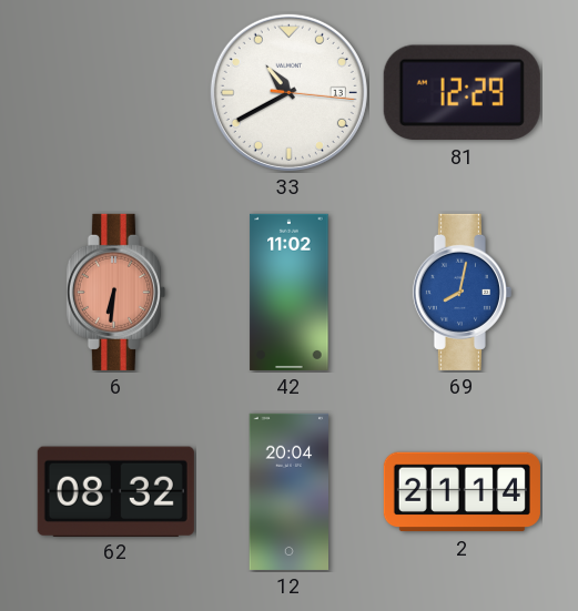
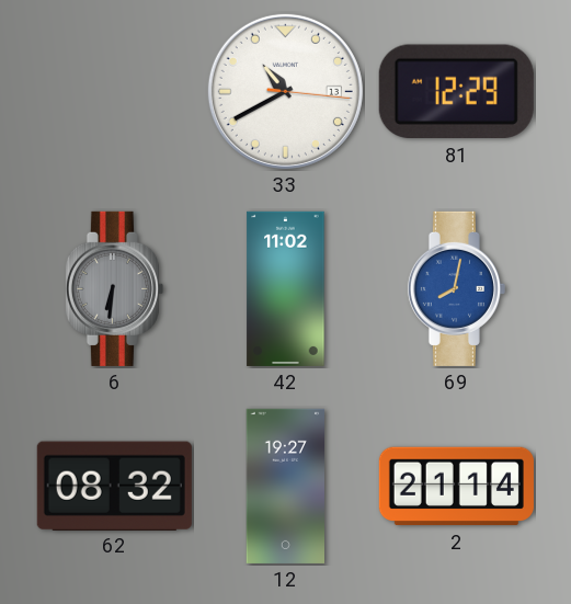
6 dial: salmon -> grey
12: 20:04 -> 19:27
